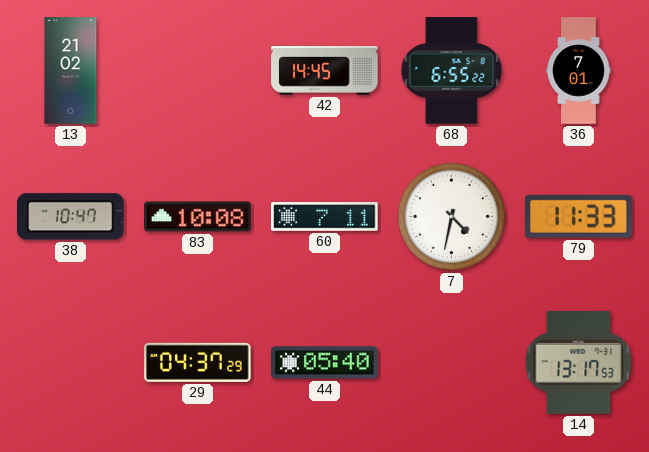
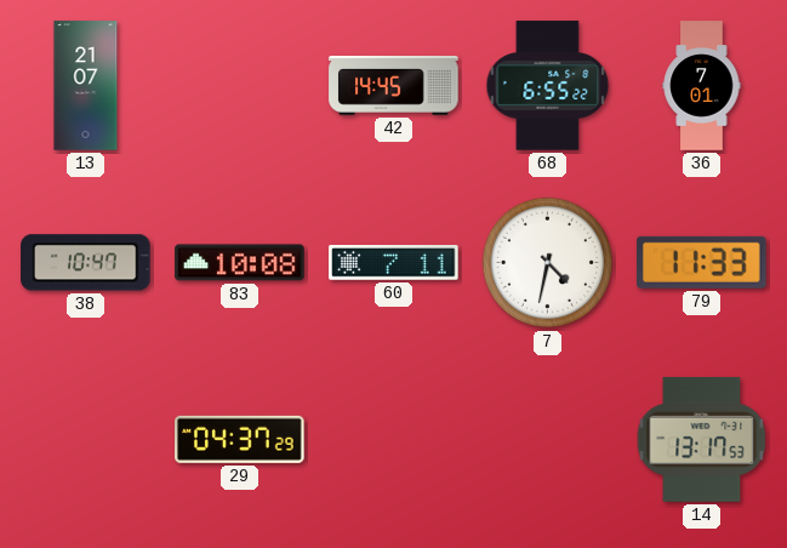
13: 21:02 -> 21:07
44: 05:40 -> none
